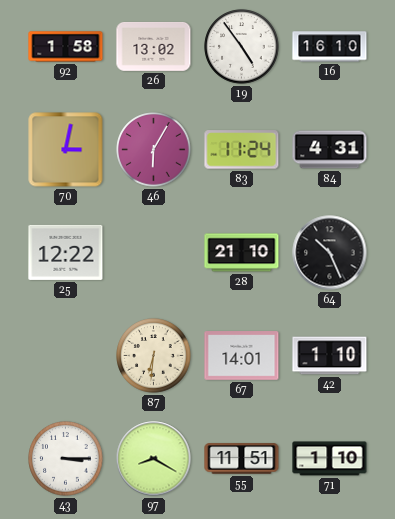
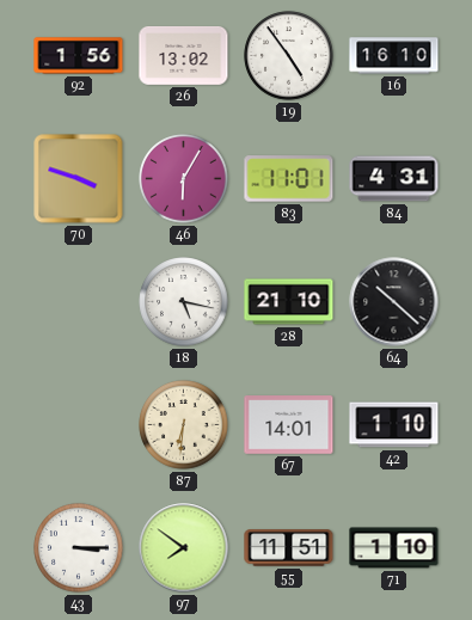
92: 1:58 -> 1:56
70: 3:02 -> 3:48
83: 11:24 -> 11:01
25: 12:22 -> none
18: none -> 5:17
64: 10:26 -> 10:22
97: 8:20 -> 7:51
